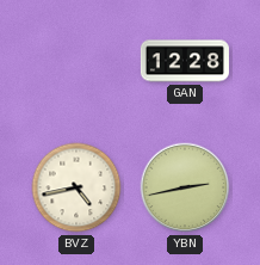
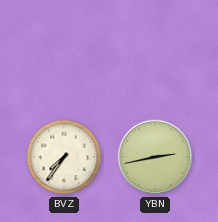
GAN: 12:28 -> none
BVZ: 4:43 -> 7:36
